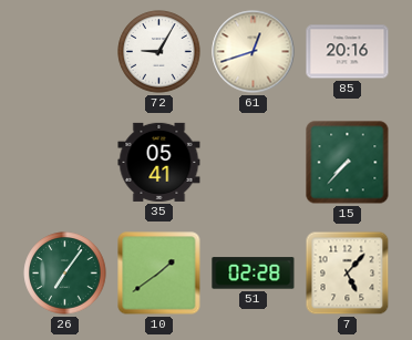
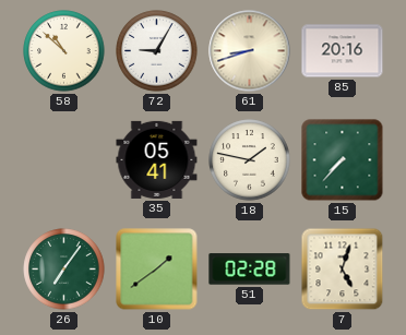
58: none -> 10:52
61: 12:42 -> 8:42
18: none -> 1:47
7: 5:07 -> 5:03
